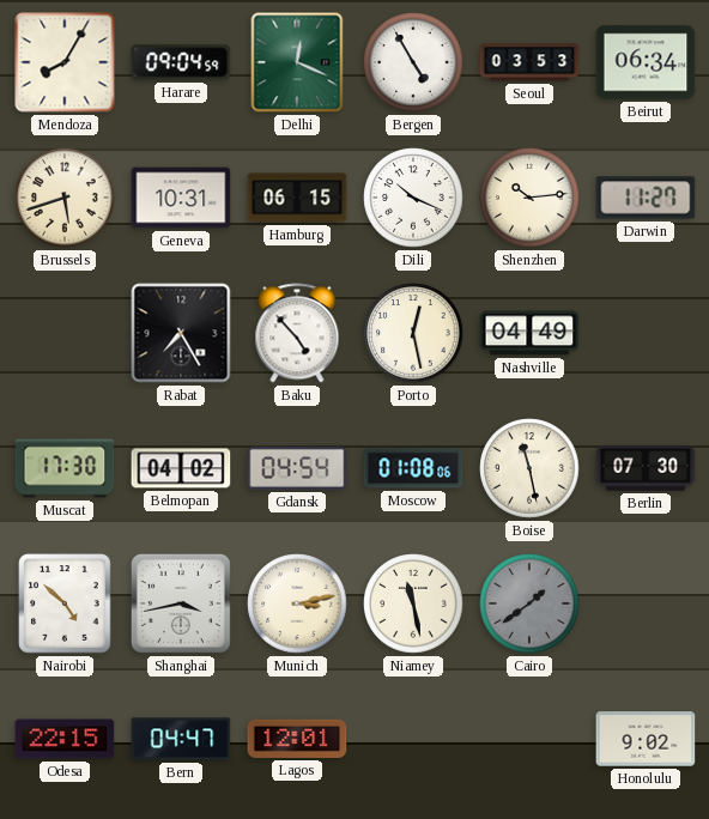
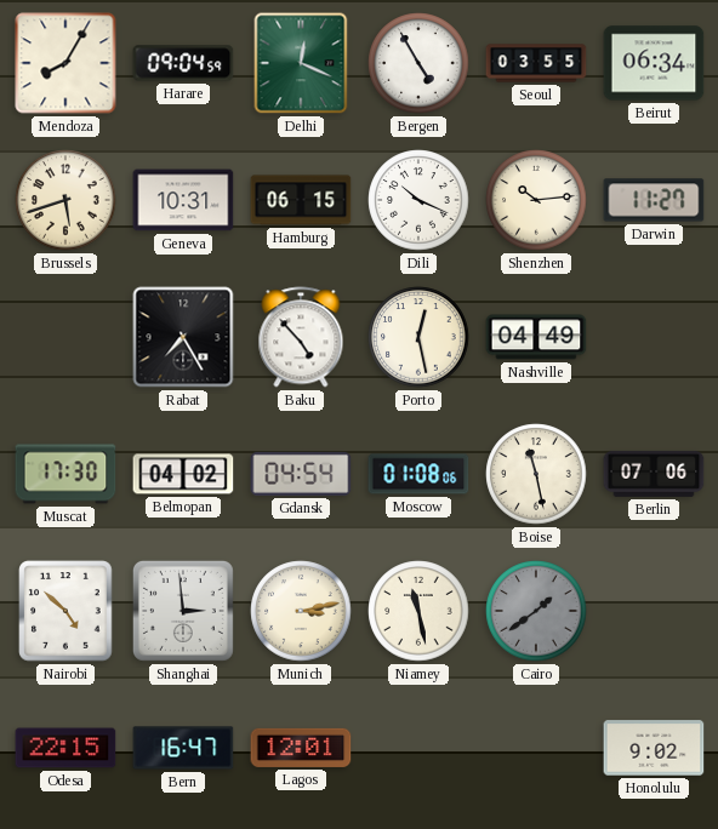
Seoul: 03:53 -> 03:55
Berlin: 07:30 -> 07:06
Shanghai: 3:43 -> 2:59
Bern: 04:47 -> 16:47
